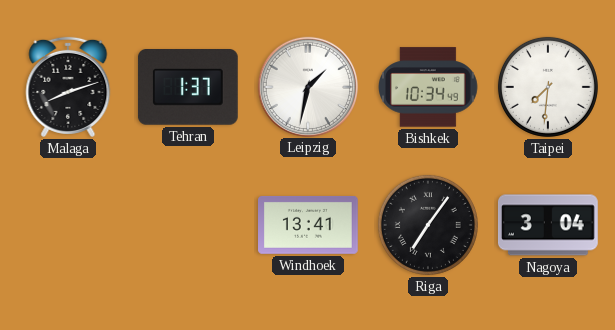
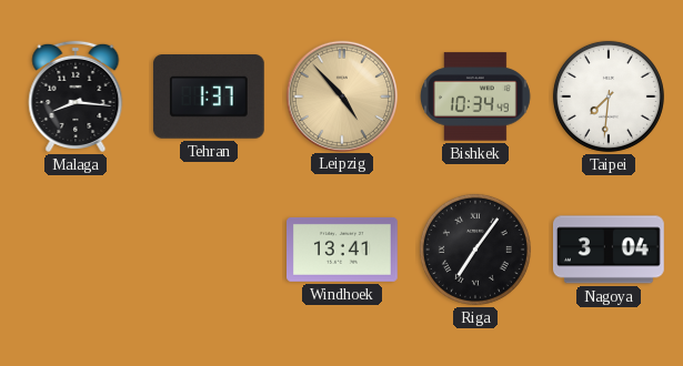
Malaga: 8:12 -> 8:16
Leipzig: 1:32 -> 4:53
Leipzig dial: white -> champagne
